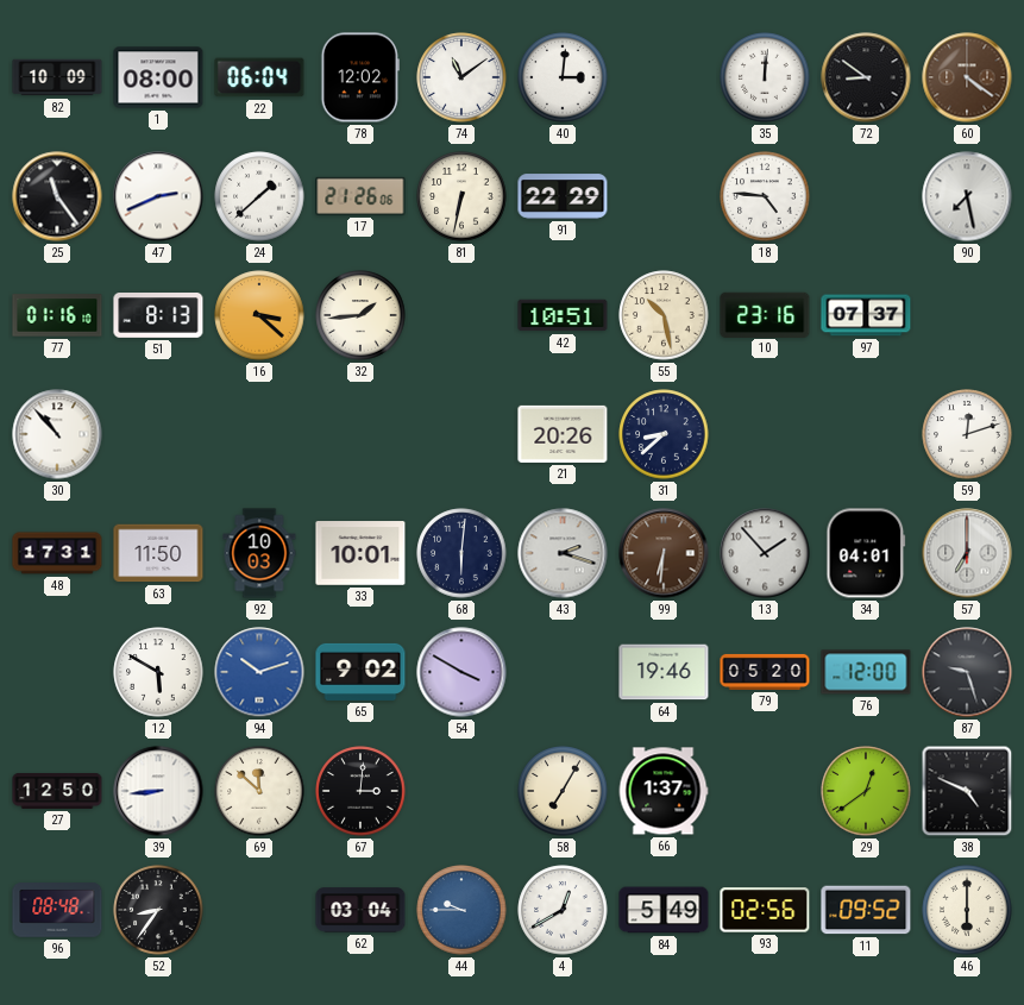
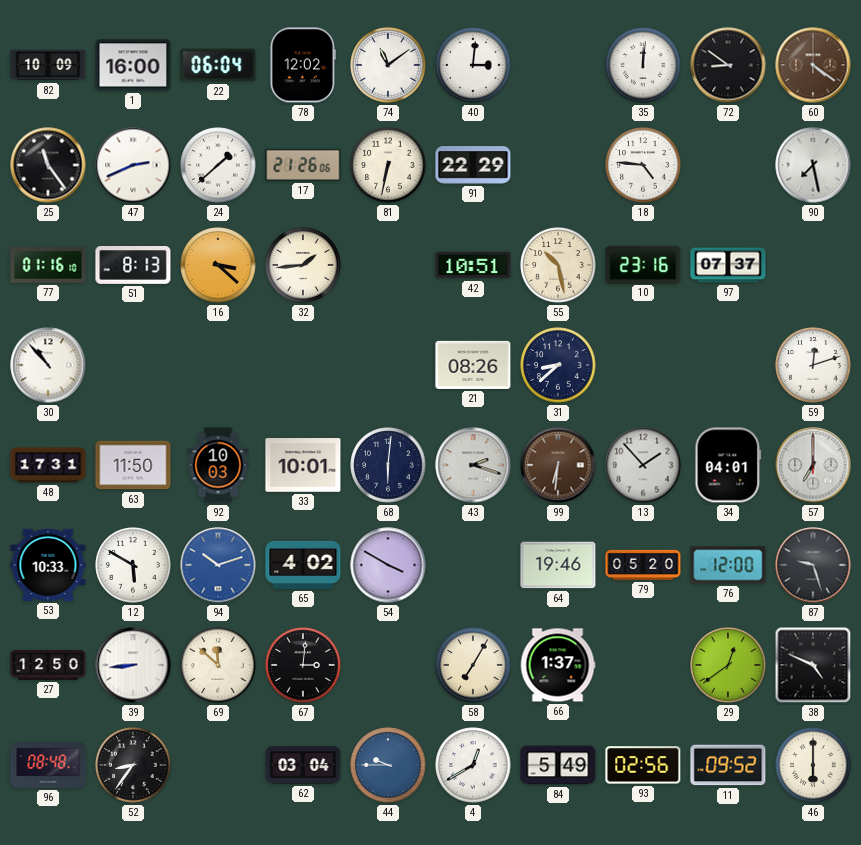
1: 08:00 -> 16:00
21: 20:26 -> 08:26
53: none -> 10:33
65: 9:02 -> 4:02
